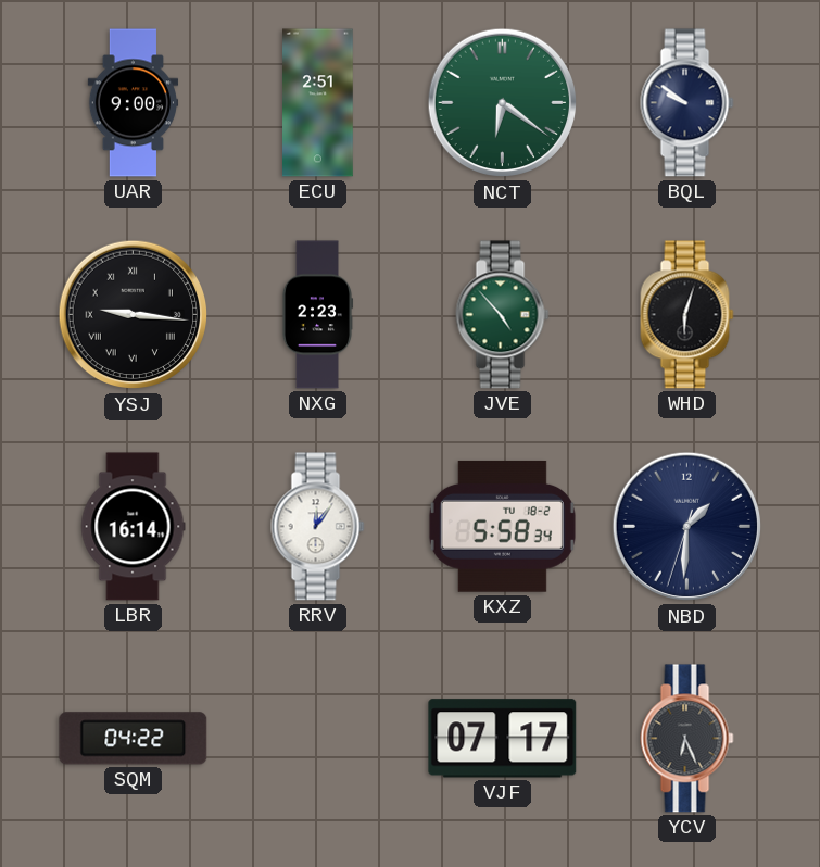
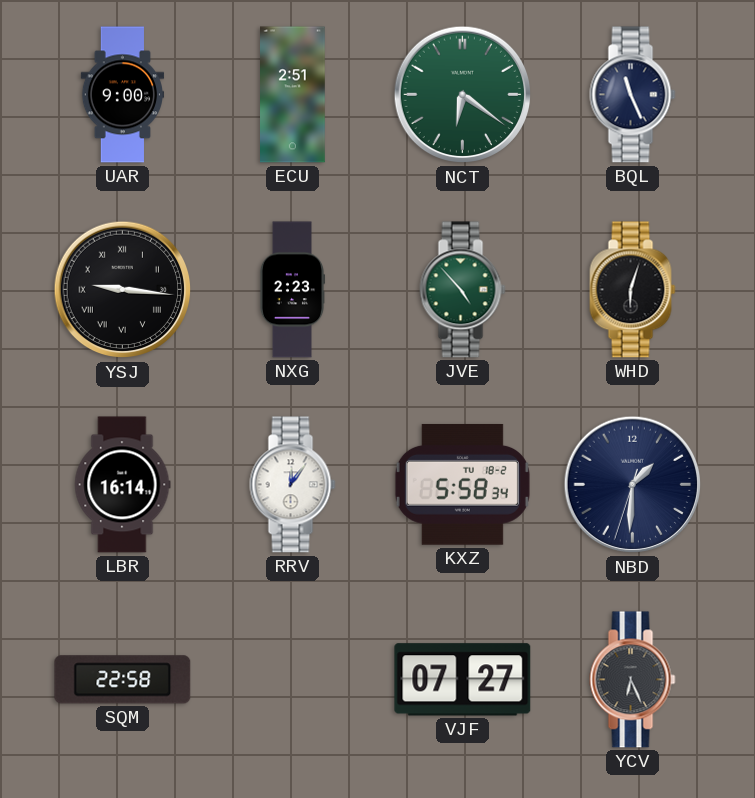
BQL: 9:51 -> 11:26
SQM: 04:22 -> 22:58
VJF: 07:17 -> 07:27
